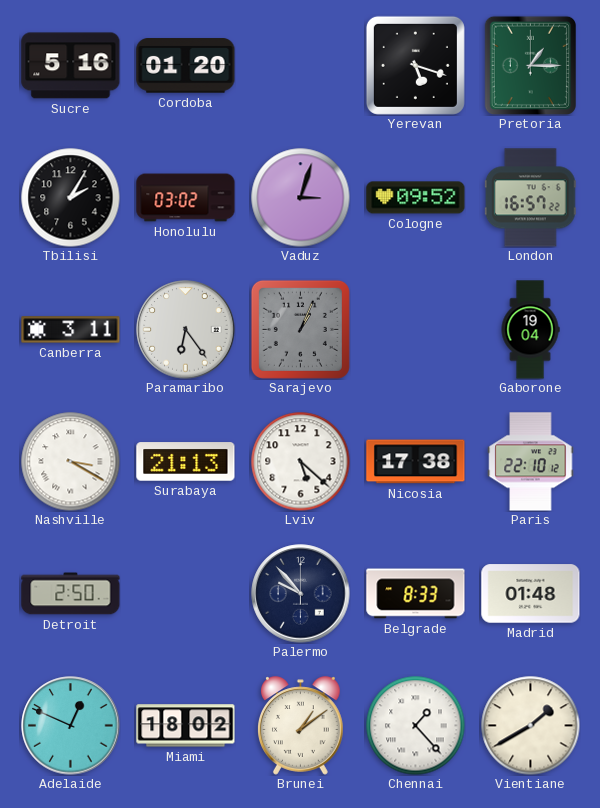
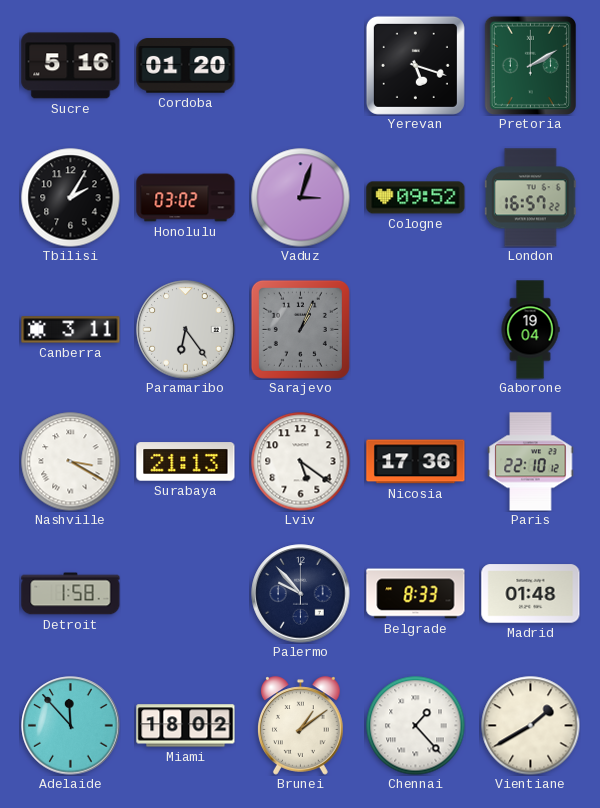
Pretoria: 1:15 -> 2:10
Lviv: 5:22 -> 5:21
Nicosia: 17:38 -> 17:36
Detroit: 2:50 -> 1:58
Adelaide: 12:49 -> 11:53
